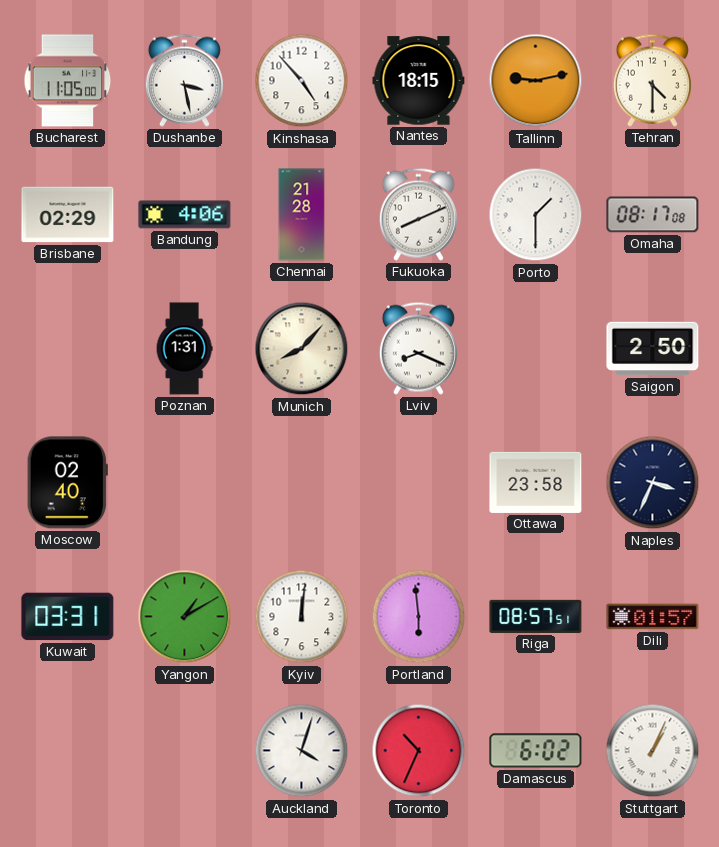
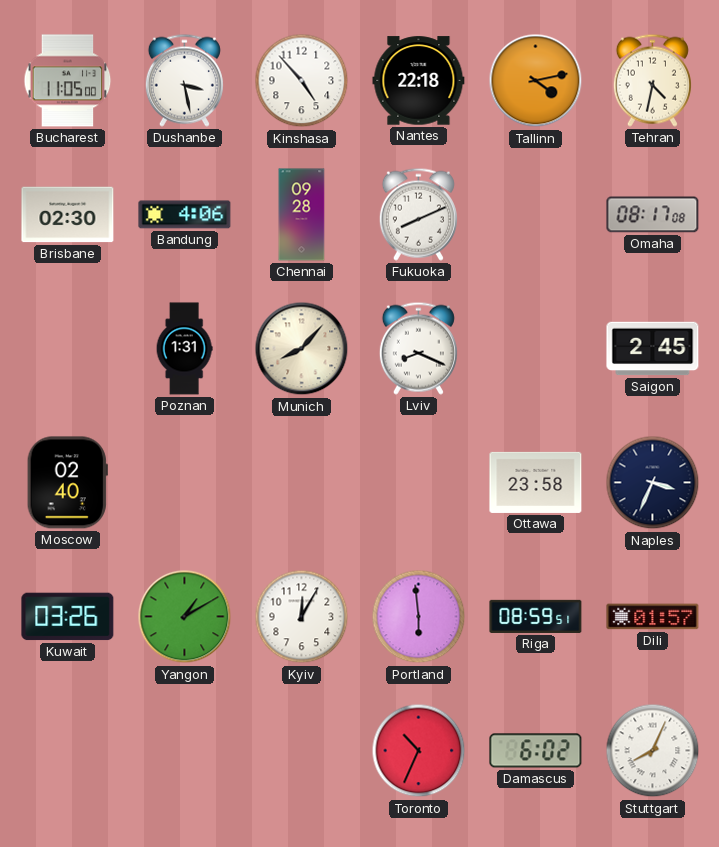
Nantes: 18:15 -> 22:18
Tallinn: 9:13 -> 4:13
Tehran: 4:30 -> 4:32
Brisbane: 02:29 -> 02:30
Chennai: 21:28 -> 09:28
Porto: 1:30 -> none
Saigon: 2:50 -> 2:45
Kuwait: 03:31 -> 03:26
Kyiv: 12:01 -> 12:05
Riga: 08:57 -> 08:59
Auckland: 4:03 -> none
Stuttgart: 1:04 -> 8:04
